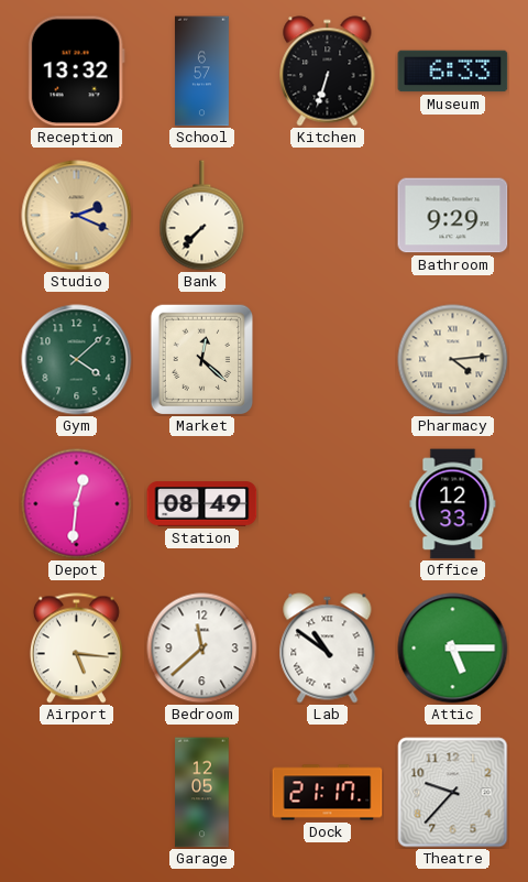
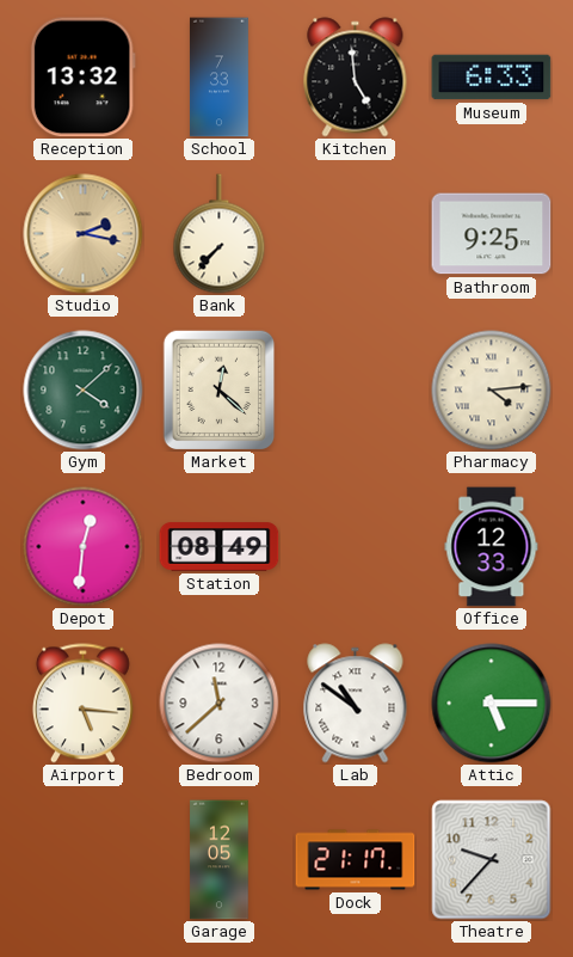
School: 6:57 -> 7:33
Kitchen: 6:33 -> 4:59
Studio: 2:19 -> 2:17
Bathroom: 9:29 -> 9:25
